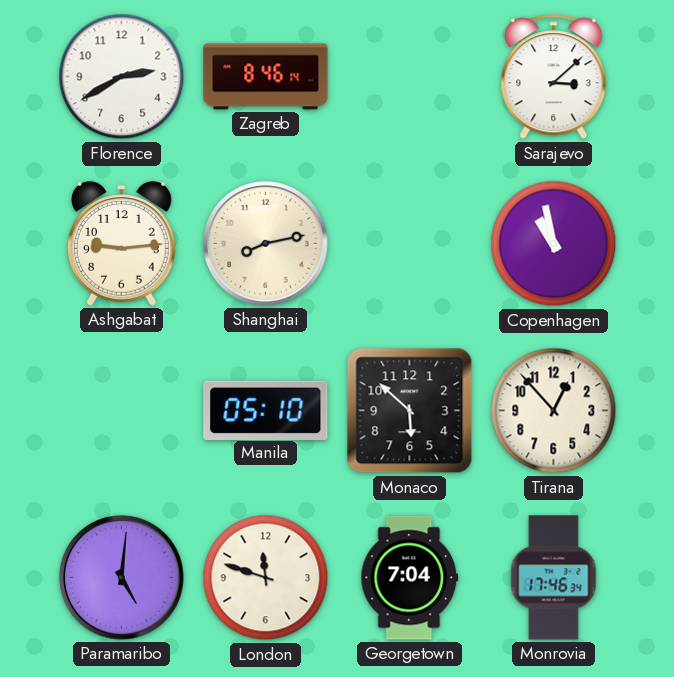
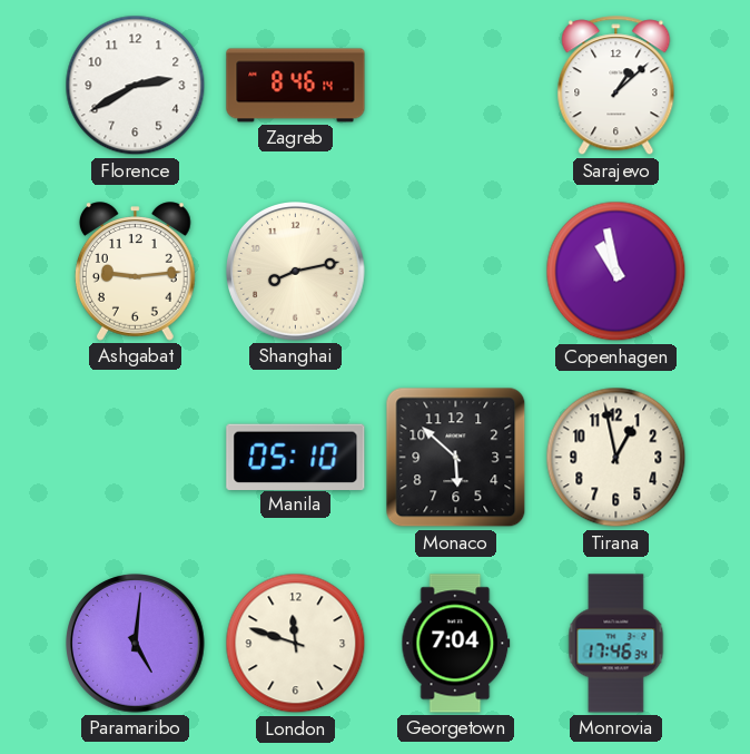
Sarajevo: 3:08 -> 1:08
Tirana: 12:53 -> 12:58
